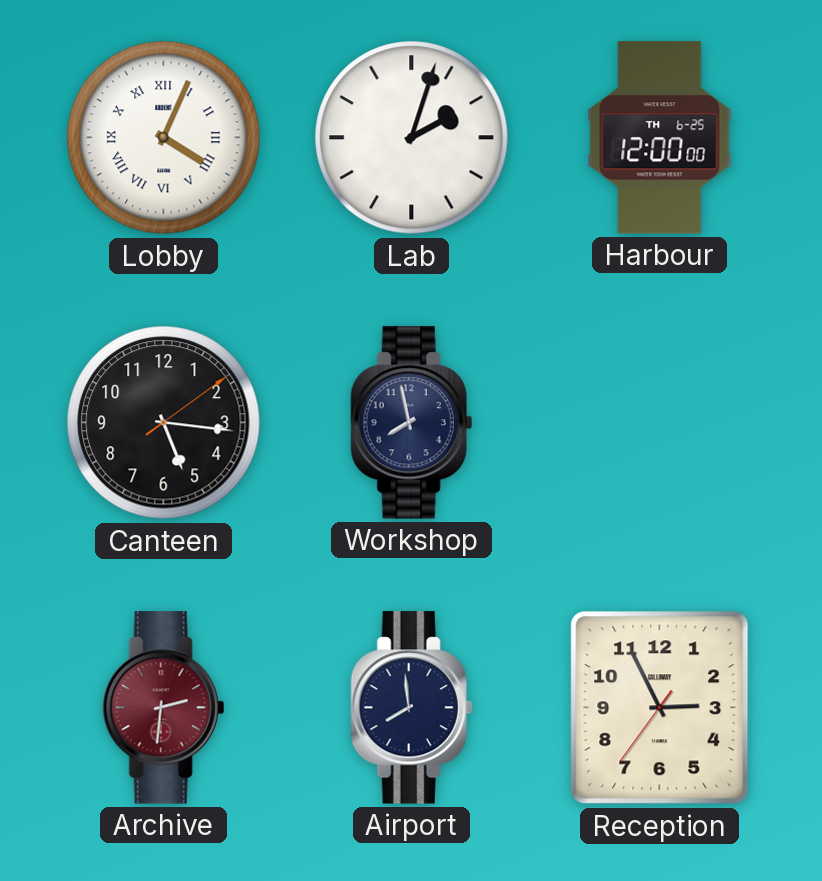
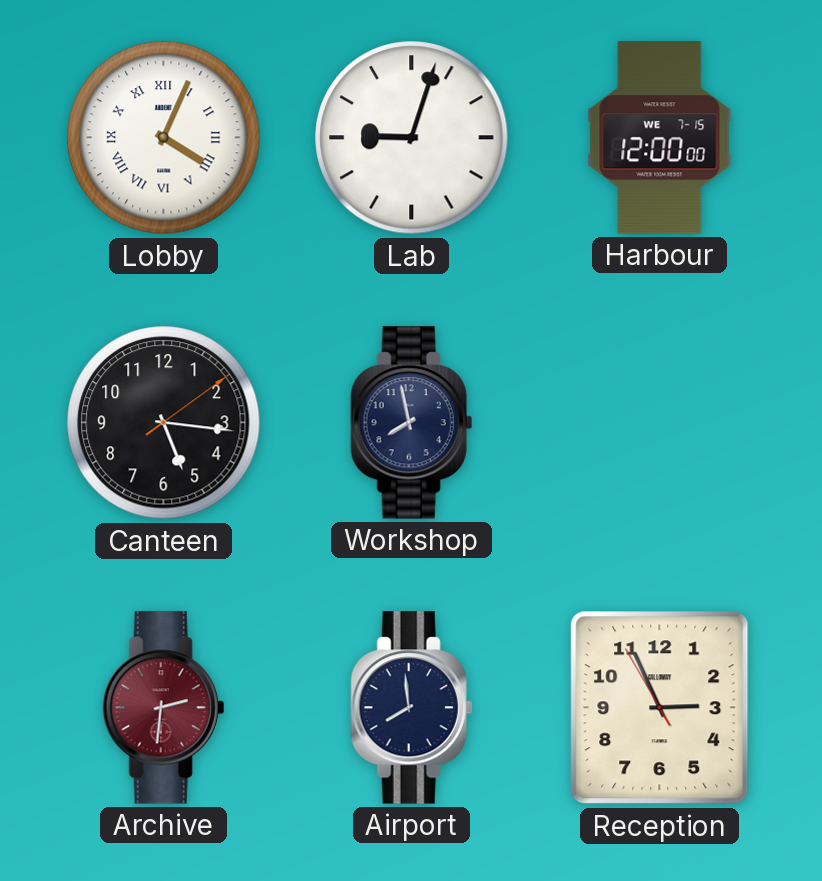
Lab: 2:03 -> 9:03
Harbour date: TH 6-25 -> WE 7-15
Reception: 2:55:36 -> 2:55:55
